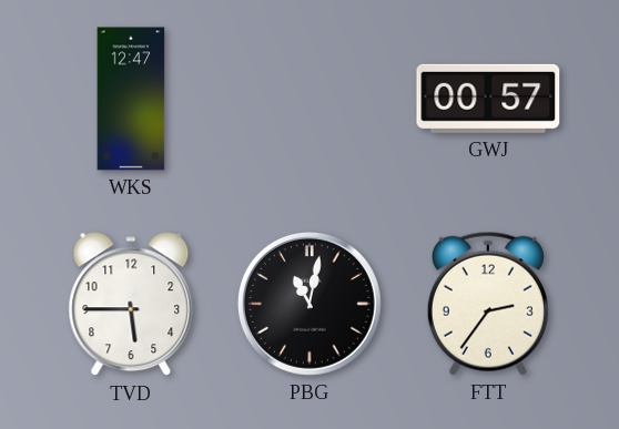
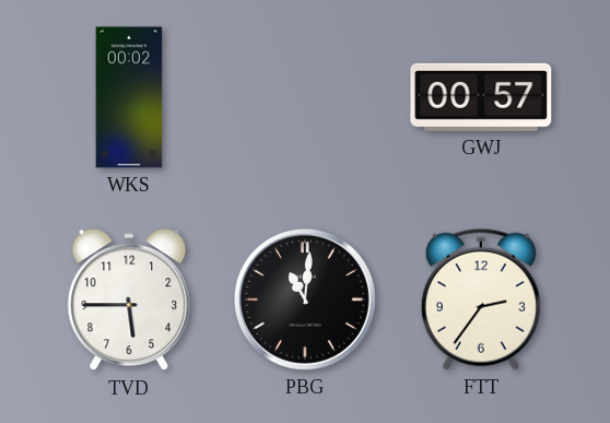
WKS: 12:47 -> 00:02
PBG: 11:02 -> 11:01
